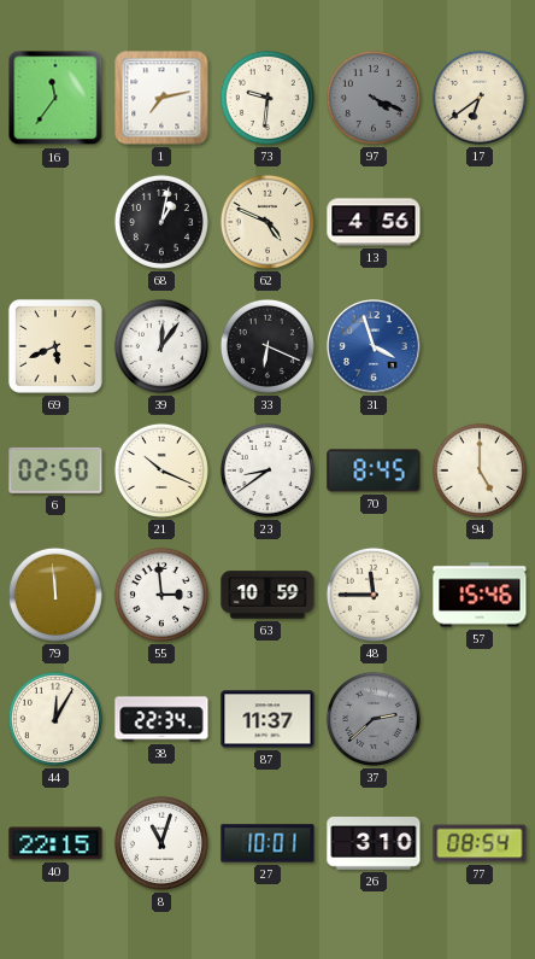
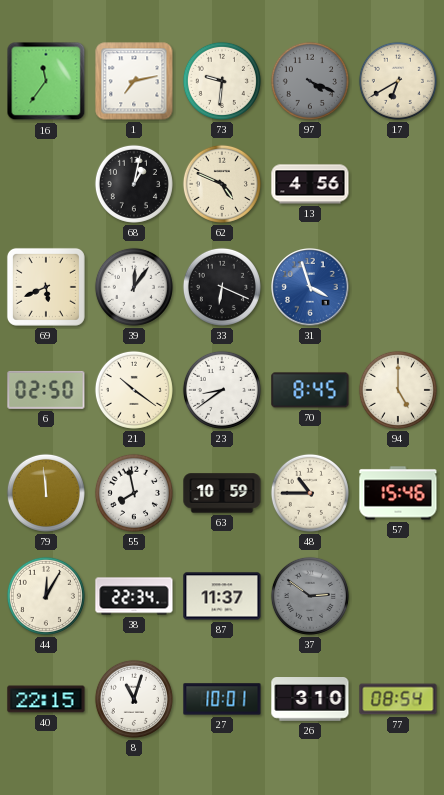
17: 6:39 -> 6:40
21: 10:19 -> 10:21
55: 2:59 -> 7:58
48: 11:45 -> 10:45
37: 2:38 -> 2:51
